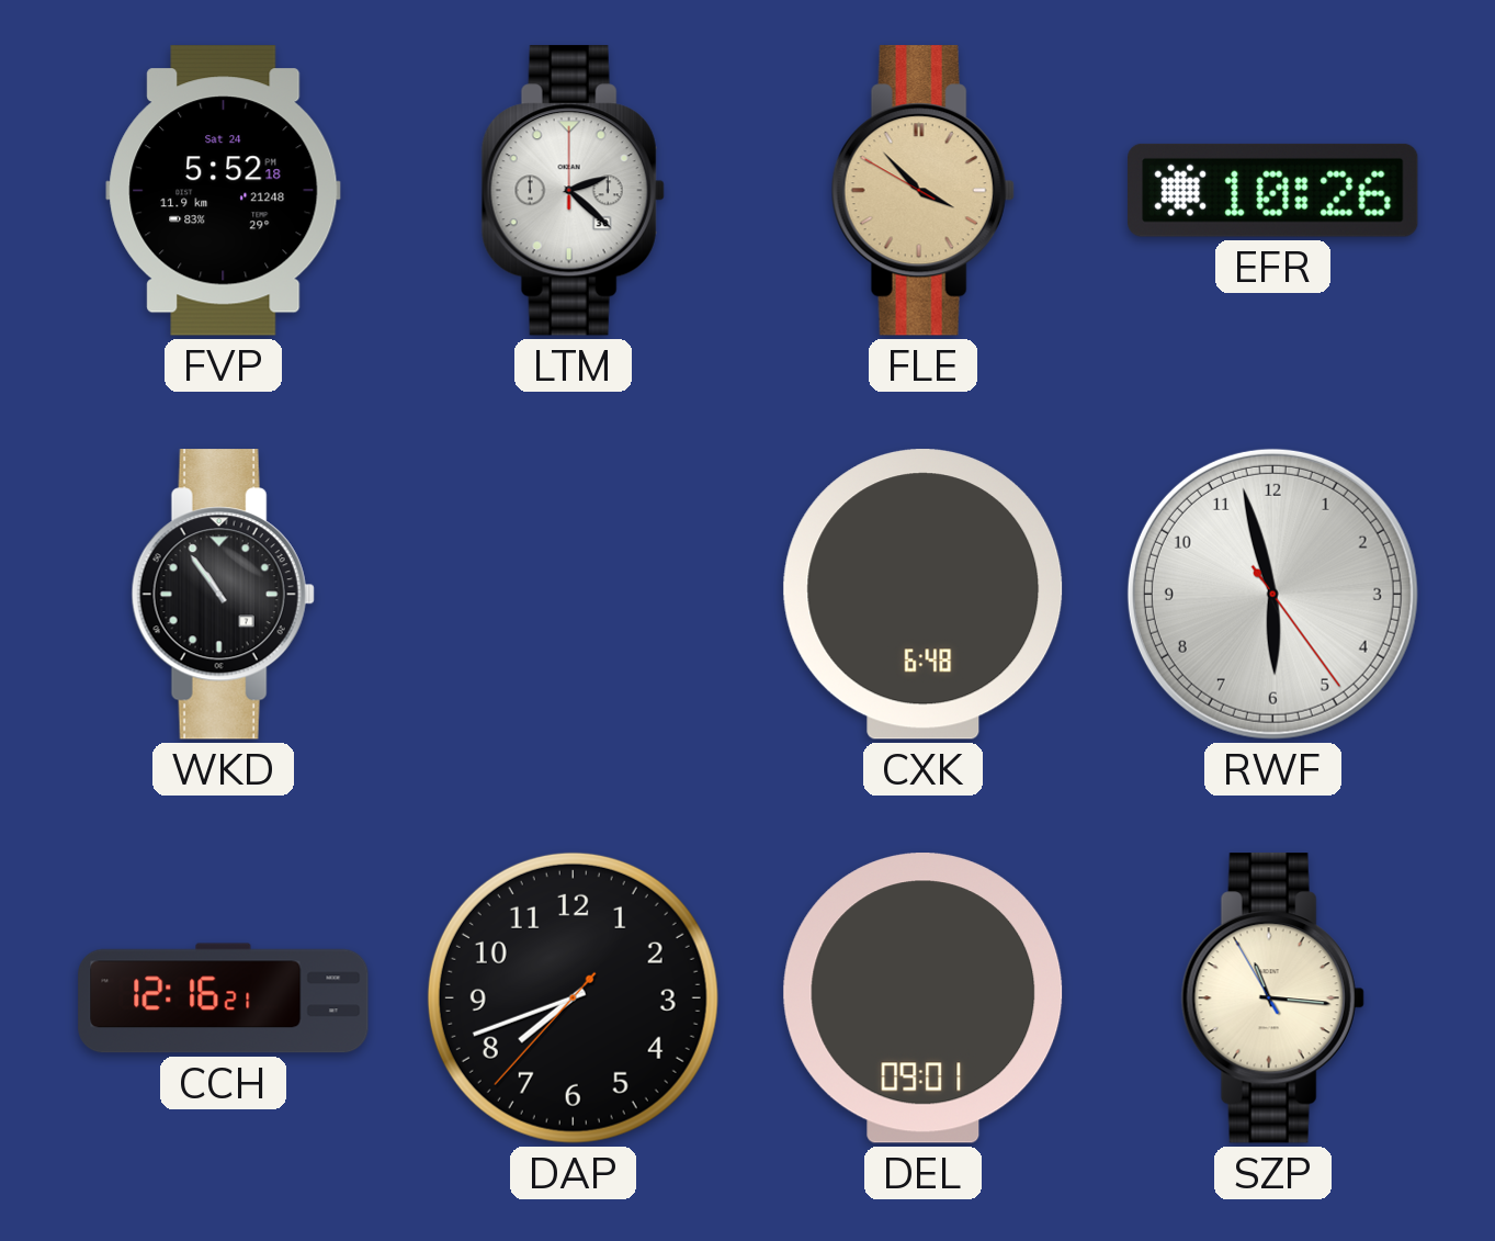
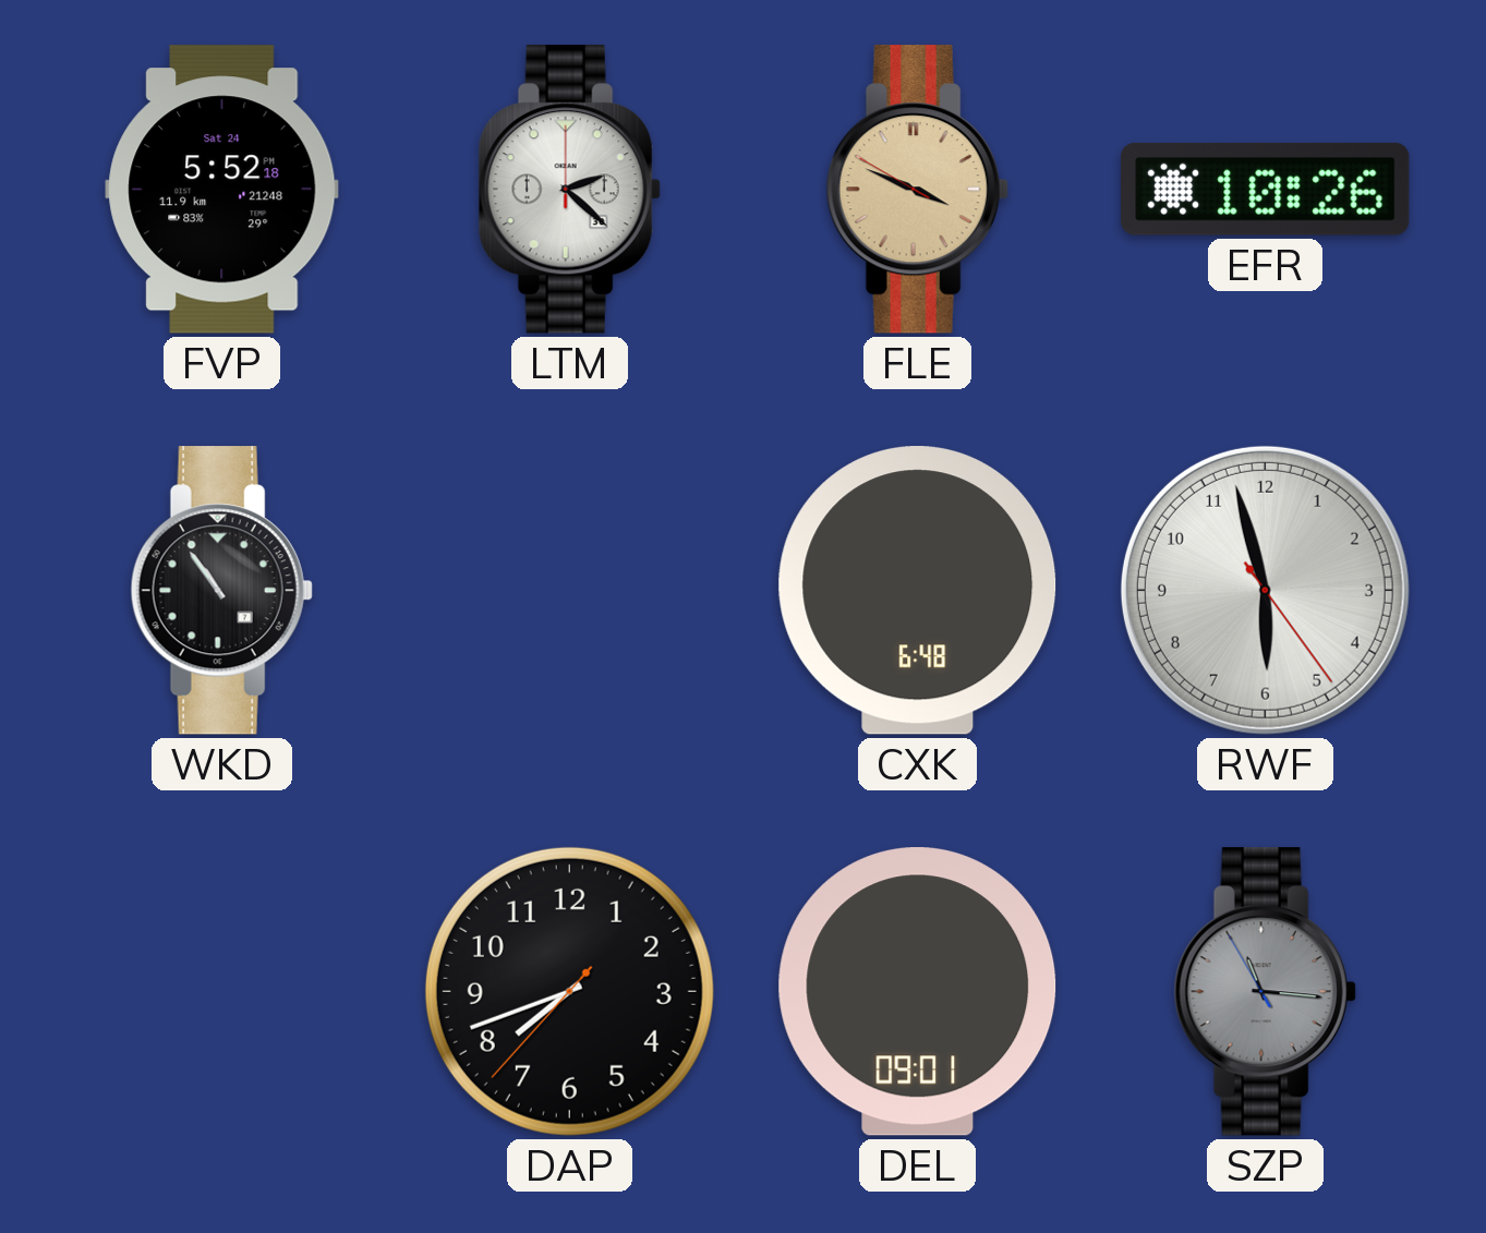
FLE: 3:52 -> 3:48
CCH: 12:16 -> none
SZP dial: cream -> grey
